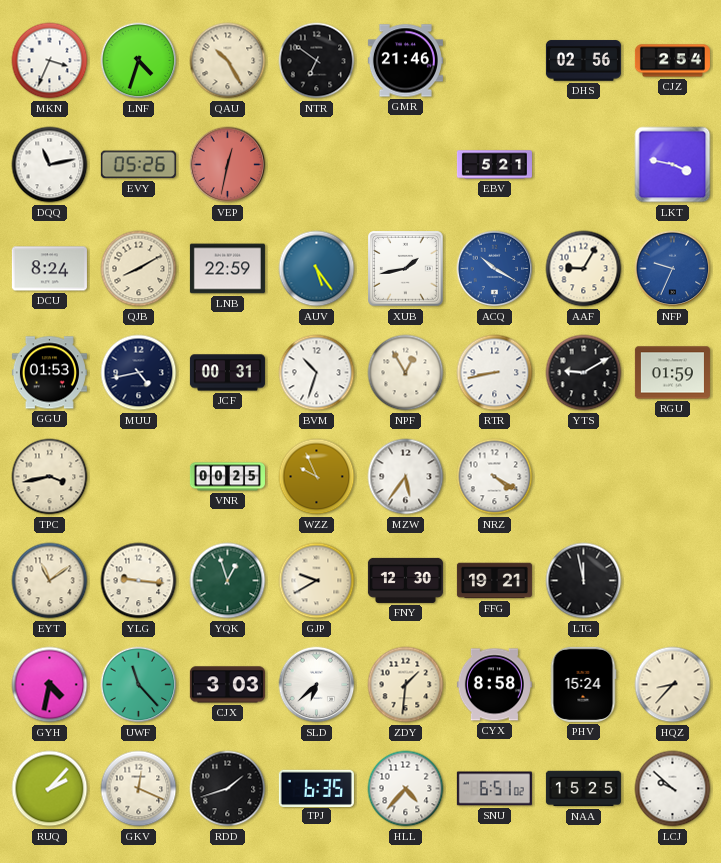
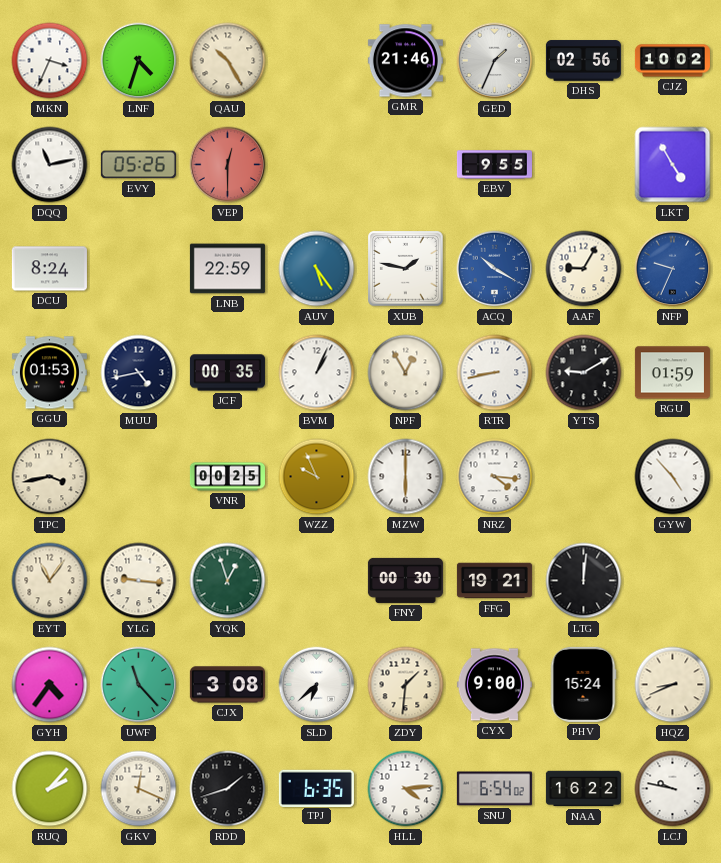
NTR: 6:51 -> none
GED: none -> 1:34
CJZ: 2:54 -> 10:02
VEP: 12:32 -> 12:30
EBV: 5:21 -> 9:55
LKT: 3:47 -> 4:55
QJB: 8:10 -> none
XUB: 1:43 -> 1:47
JCF: 00:31 -> 00:35
BVM: 10:33 -> 1:04
MZW: 5:36 -> 6:00
NRZ: 4:20 -> 4:16
GYW: none -> 4:53
EYT: 11:09 -> 11:06
GJP: 9:40 -> none
FNY: 12:30 -> 00:30
LTG: 11:58 -> 12:01
GYH: 4:32 -> 4:36
CJX: 3:03 -> 3:08
CYX: 8:58 -> 9:00
HQZ: 8:37 -> 8:41
HLL: 4:37 -> 4:14
SNU: 6:51 -> 6:54
NAA: 15:25 -> 16:22
LCJ: 9:52 -> 9:47
